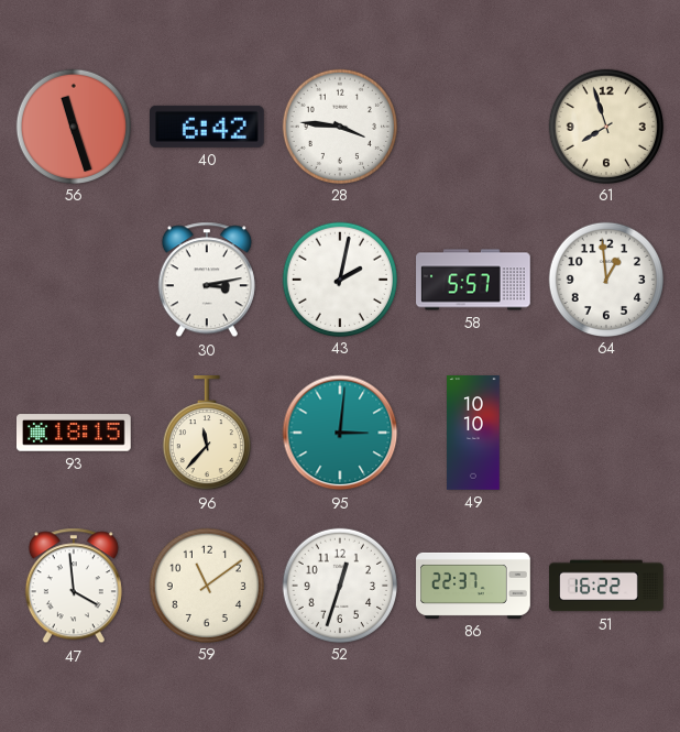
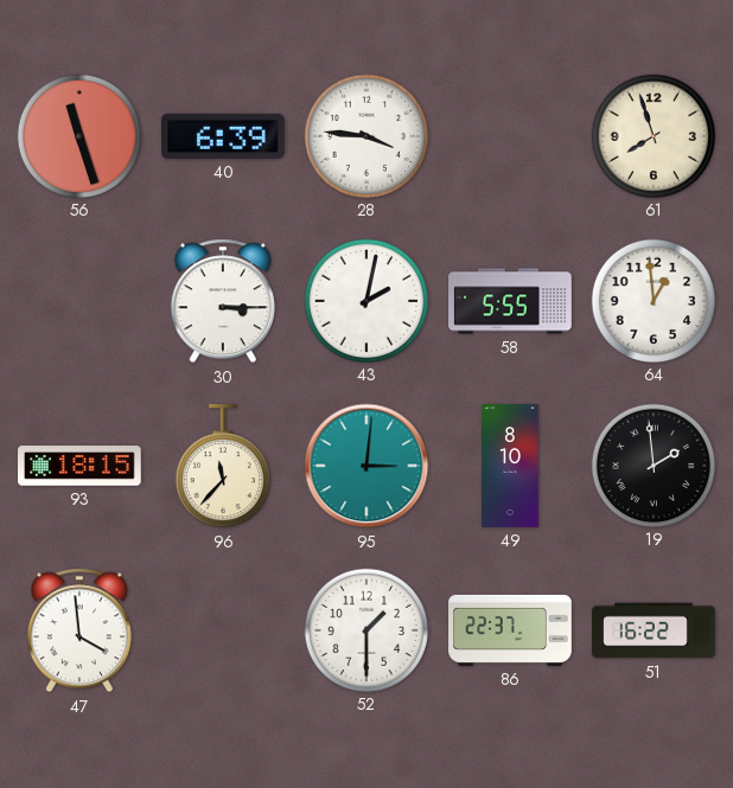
40: 6:42 -> 6:39
30: 3:13 -> 3:15
58: 5:57 -> 5:55
49: 10:10 -> 8:10
19: none -> 1:59
59: 11:09 -> none
52: 12:33 -> 1:30
